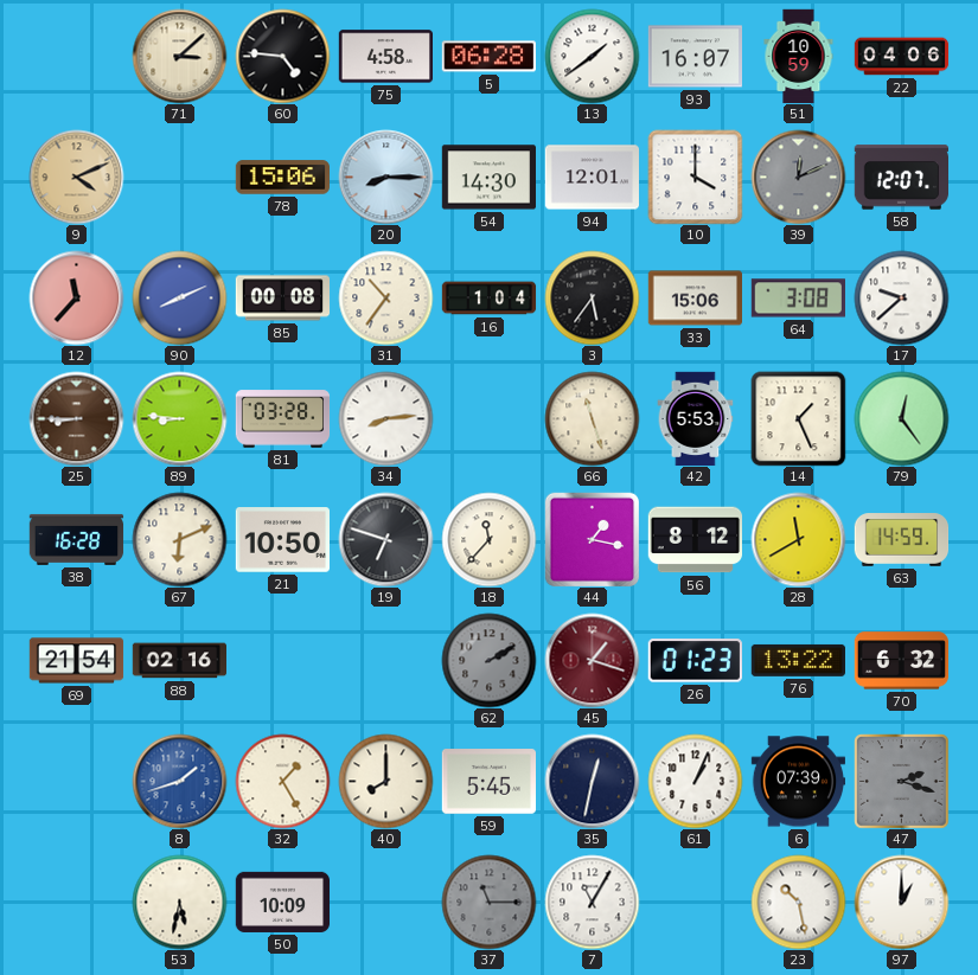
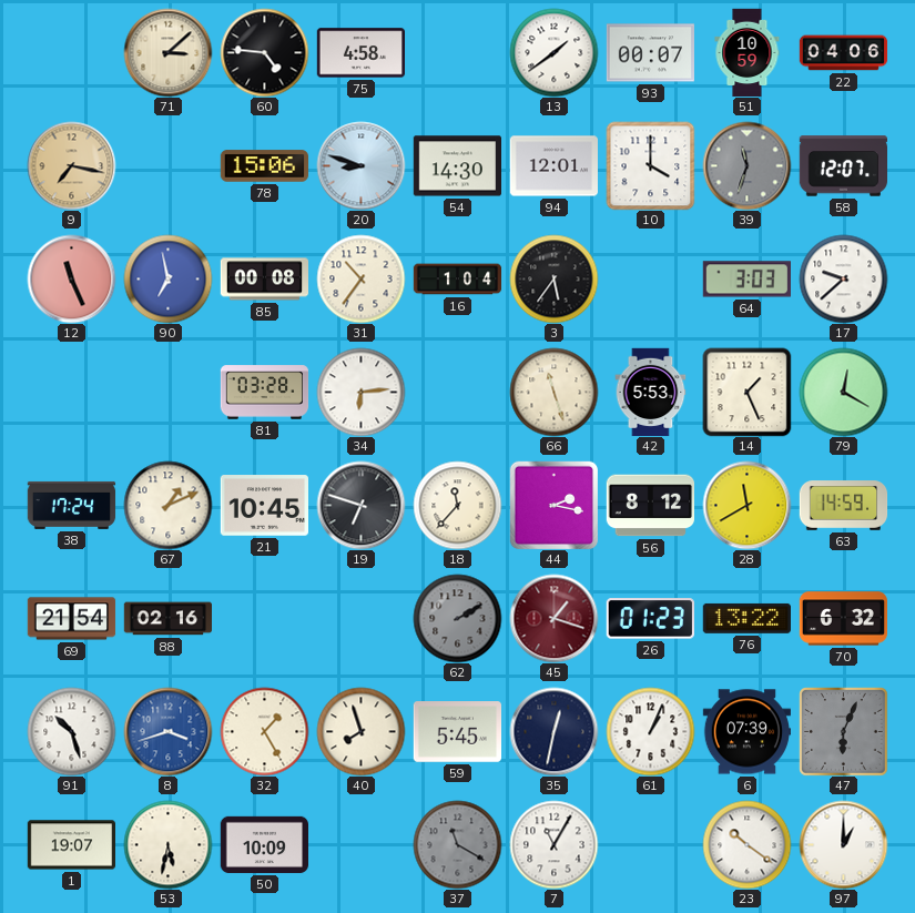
5: 06:28 -> none
93: 16:07 -> 00:07
9: 4:11 -> 7:17
20: 8:15 -> 8:48
39: 12:11 -> 11:33
12: 11:37 -> 11:26
90: 8:11 -> 6:58
33: 15:06 -> none
64: 3:08 -> 3:03
25: 8:45 -> none
89: 8:46 -> none
34: 8:14 -> 6:14
79: 12:24 -> 12:20
38: 16:28 -> 17:24
67: 6:11 -> 1:11
21: 10:50 -> 10:45
44: 1:17 -> 2:17
91: none -> 10:27
8: 1:42 -> 3:42
40: 8:00 -> 7:57
47: 2:18 -> 6:04
1: none -> 19:07
37: 11:15 -> 11:20
23: 10:28 -> 10:21
